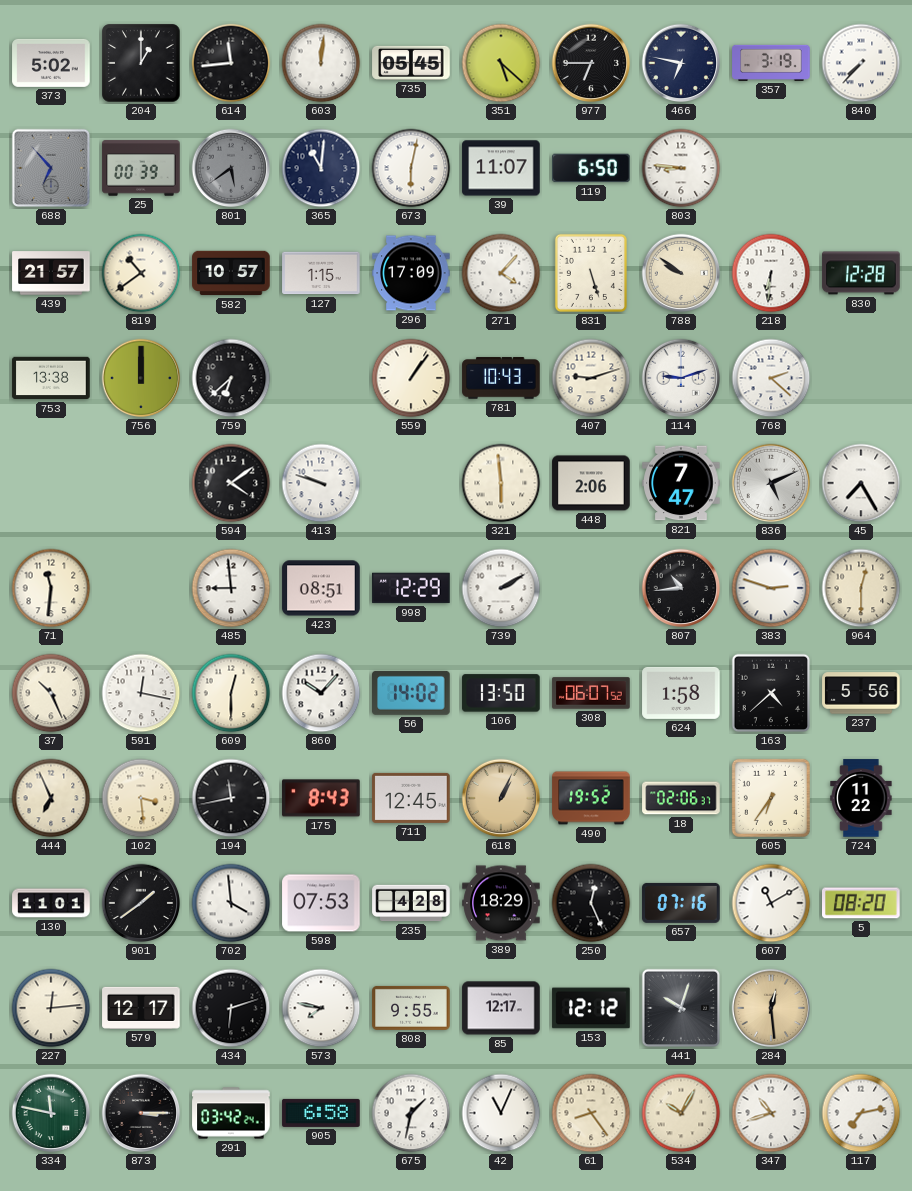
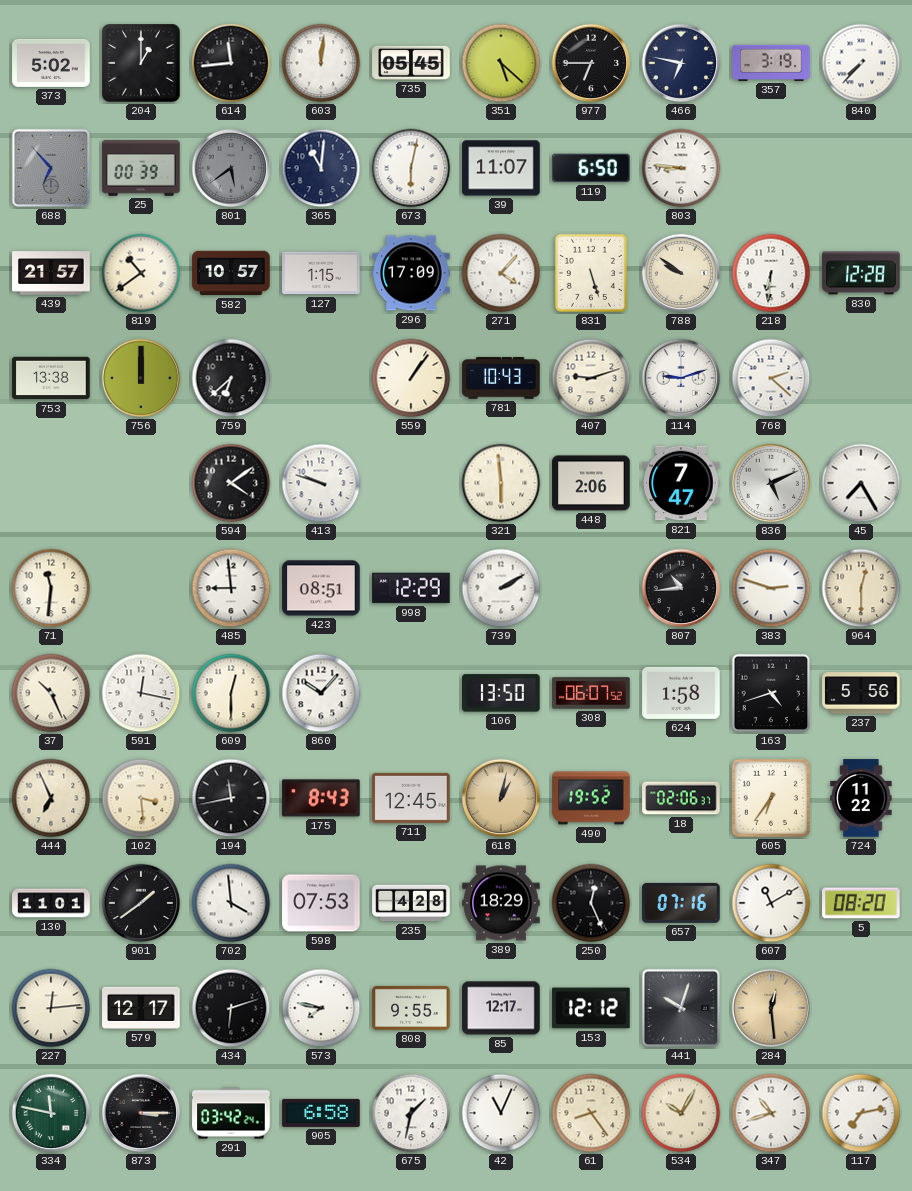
56: 14:02 -> none
163: 4:38 -> 4:42
618: 1:04 -> 1:02
